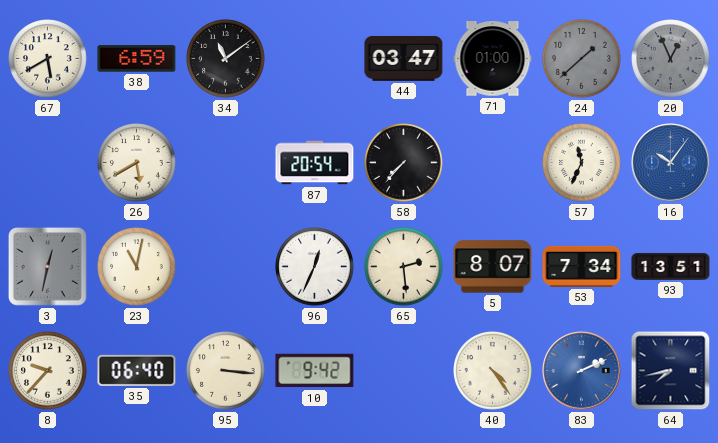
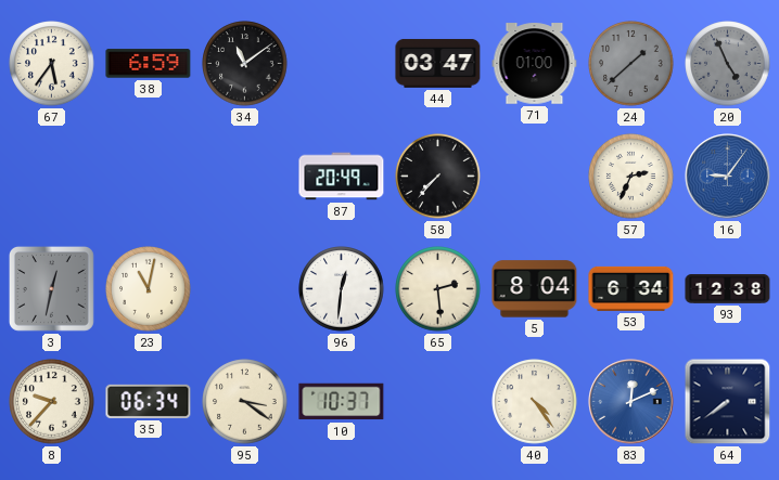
67: 5:40 -> 5:36
20: 12:56 -> 4:56
26: 5:40 -> none
87: 20:54 -> 20:49
57: 11:34 -> 2:34
16: 10:06 -> 9:06
96: 12:34 -> 12:31
5: 8:07 -> 8:04
53: 7:34 -> 6:34
93: 13:51 -> 12:38
35: 06:40 -> 06:34
95: 3:16 -> 3:21
10: 9:42 -> 10:37
83: 2:11 -> 12:11
64: 7:43 -> 7:39
